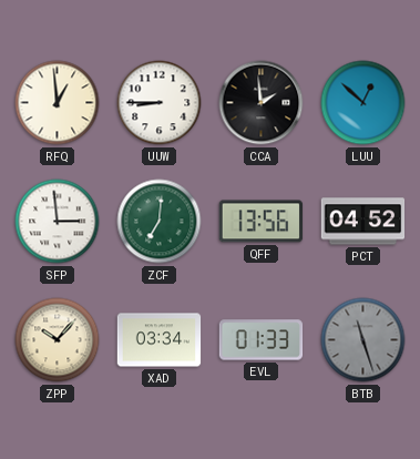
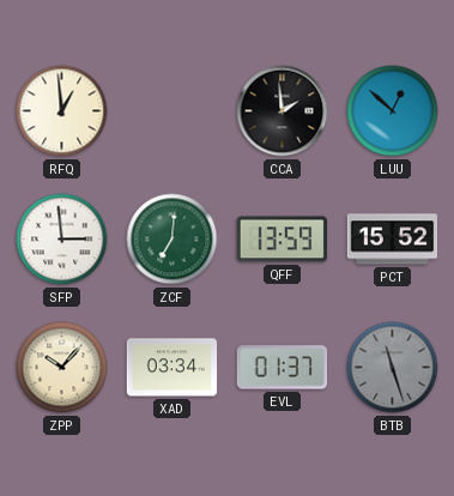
UUW: 8:45 -> none
QFF: 13:56 -> 13:59
PCT: 04:52 -> 15:52
EVL: 01:33 -> 01:37
